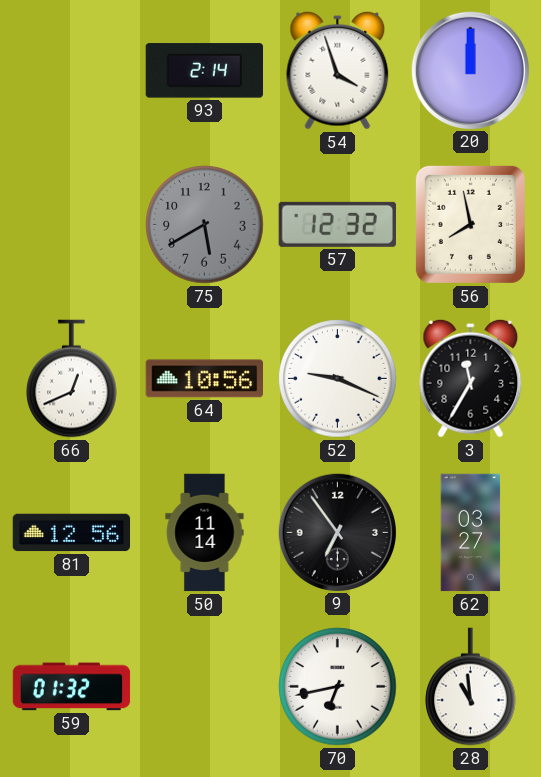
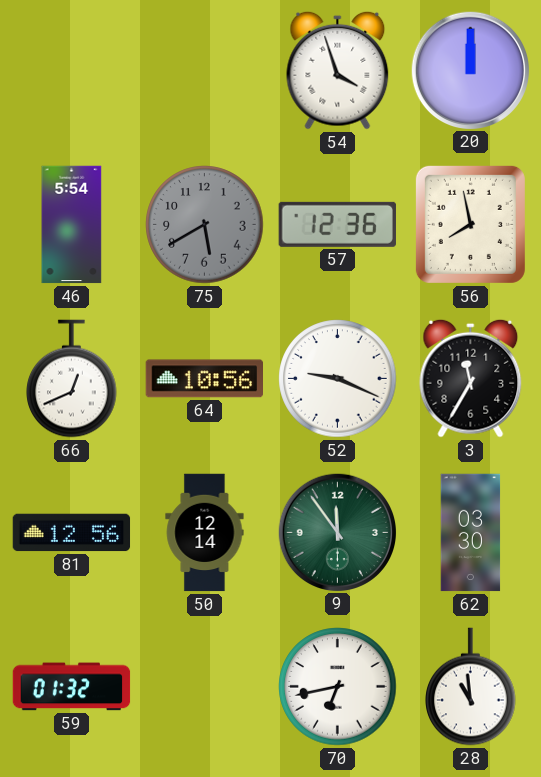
93: 2:14 -> none
46: none -> 5:54
57: 12:32 -> 12:36
50: 11:14 -> 12:14
9: 6:54 -> 11:54
9 dial: black -> green
62: 03:27 -> 03:30
